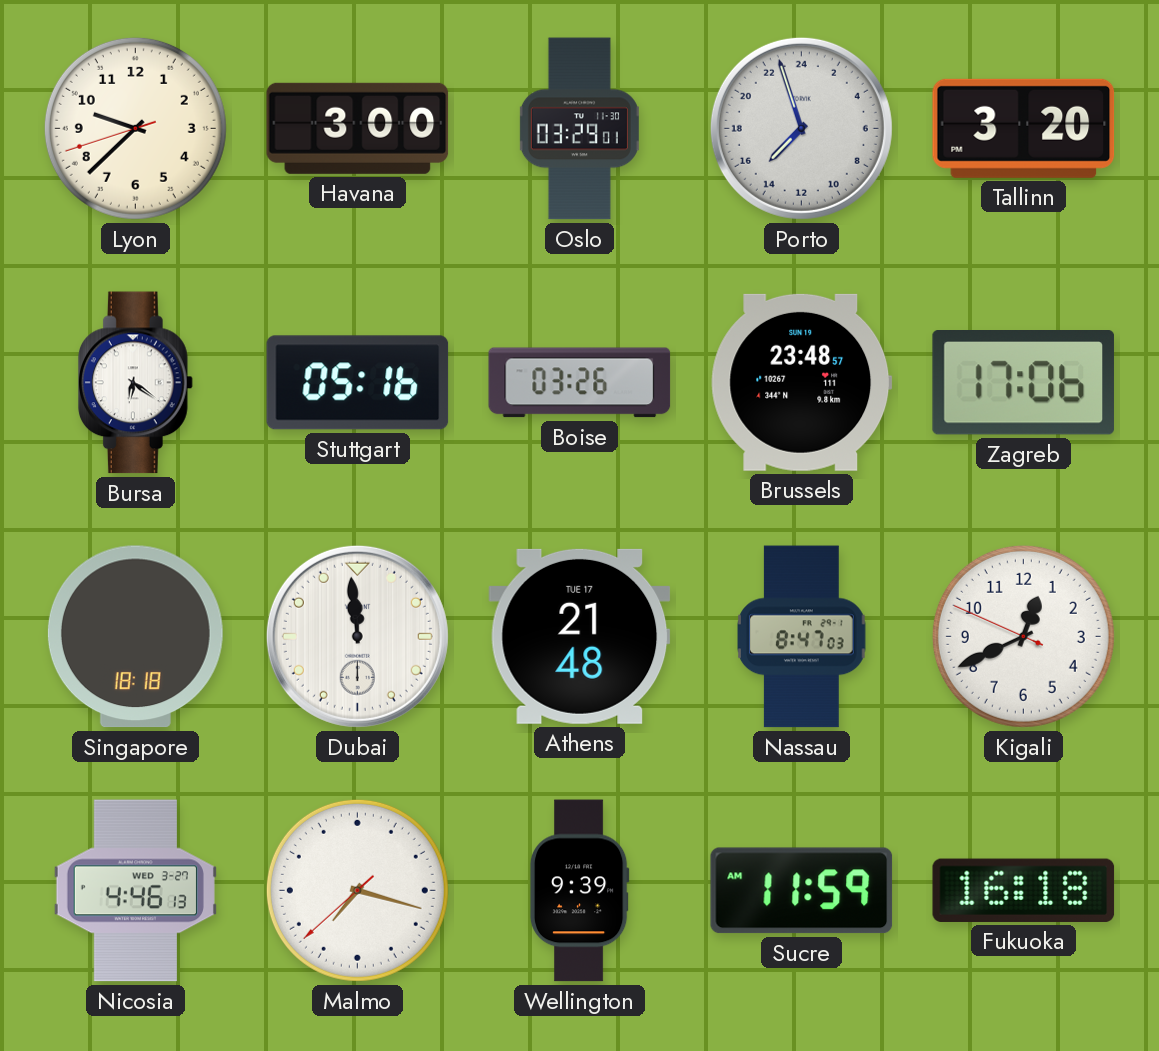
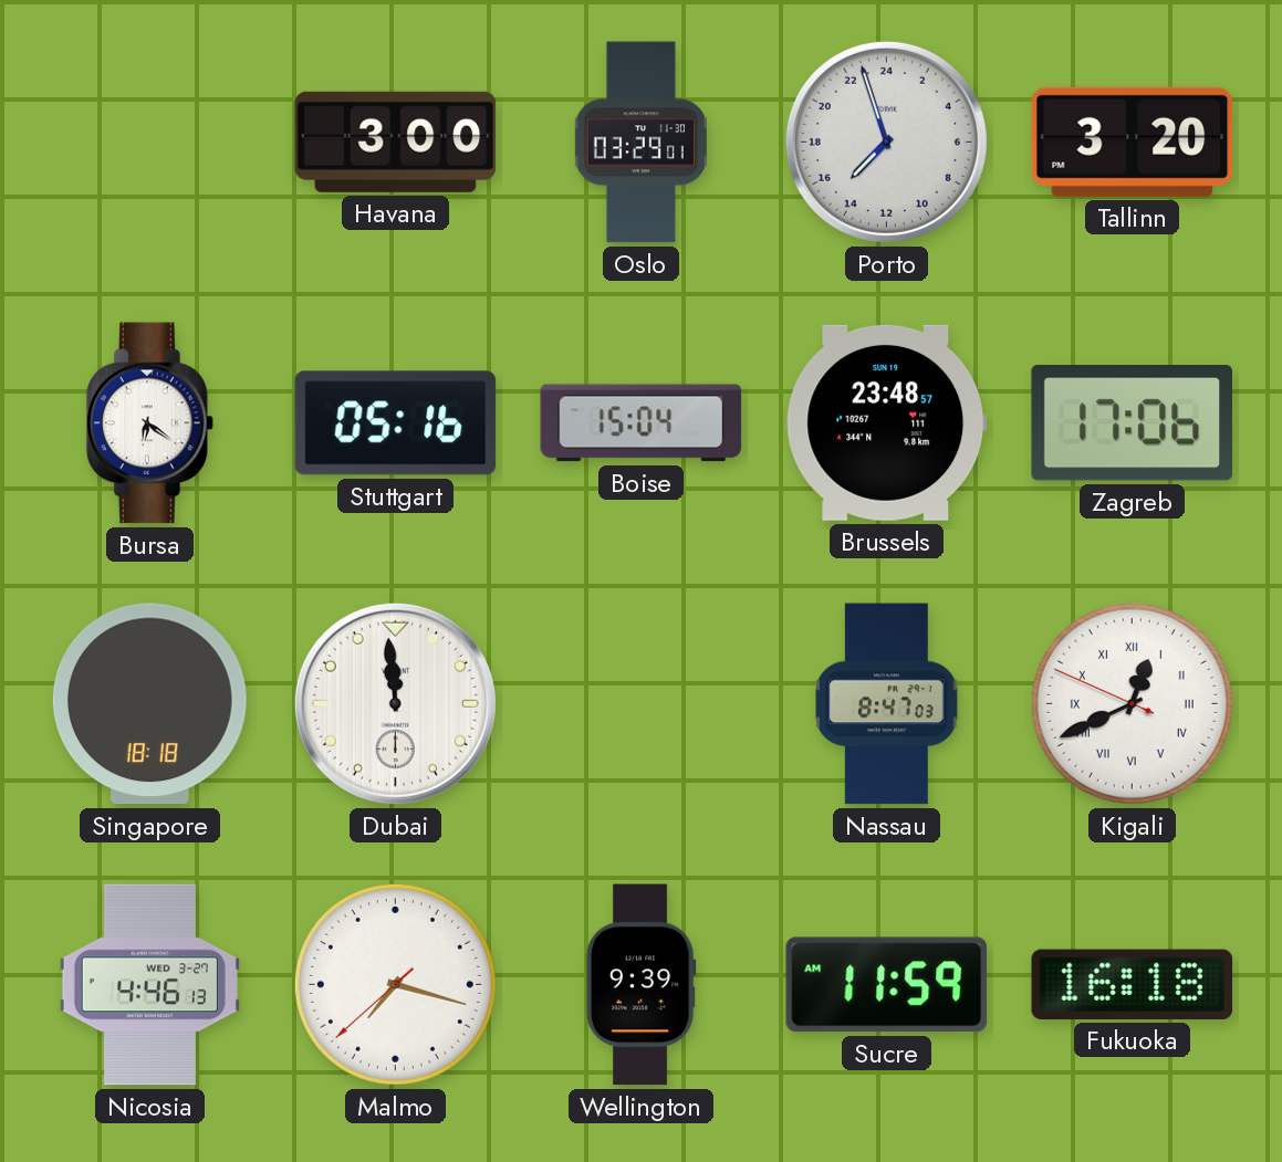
Lyon: 9:37 -> none
Boise: 03:26 -> 15:04
Athens: 21:48 -> none
Kigali numerals: Arabic -> Roman
